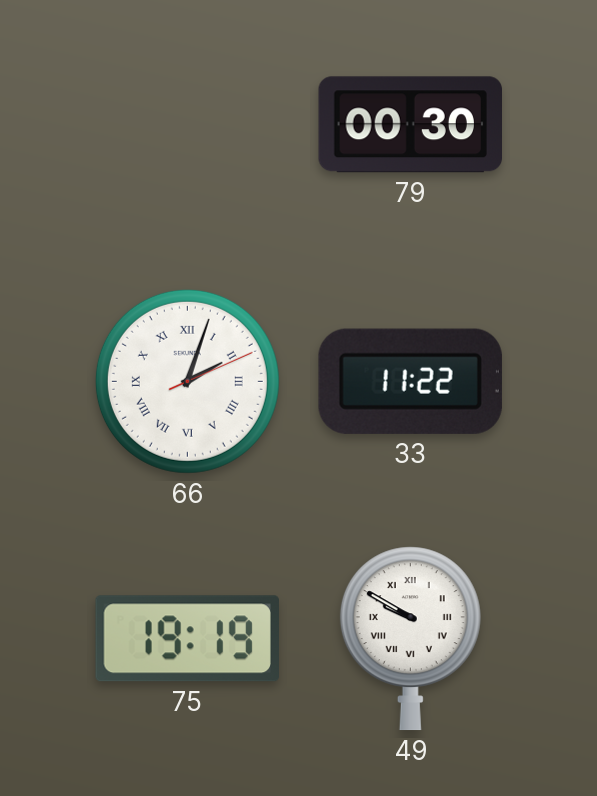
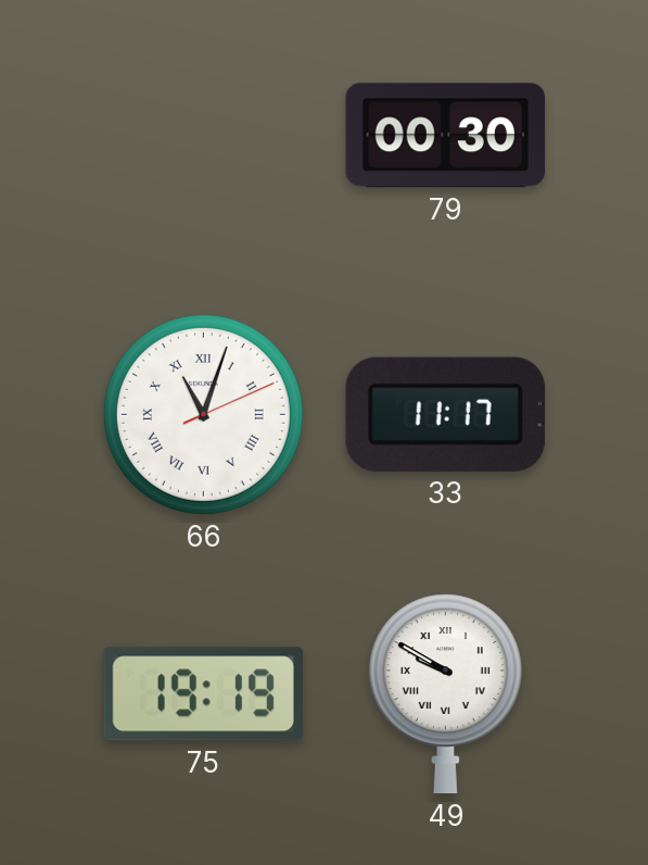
66: 2:03 -> 11:03
33: 11:22 -> 11:17
